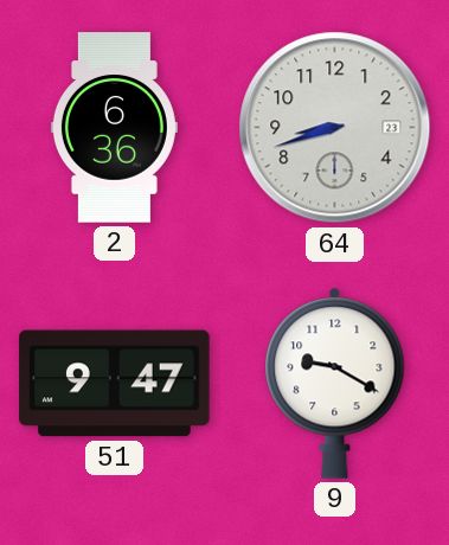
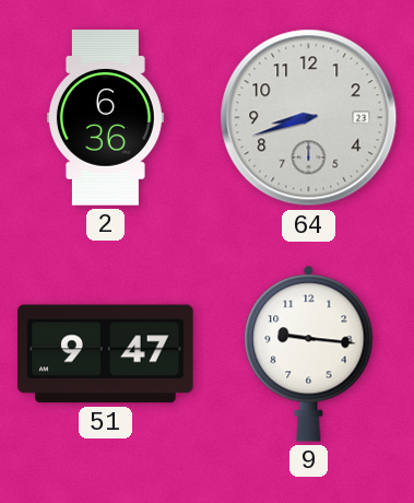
9: 9:20 -> 9:16
